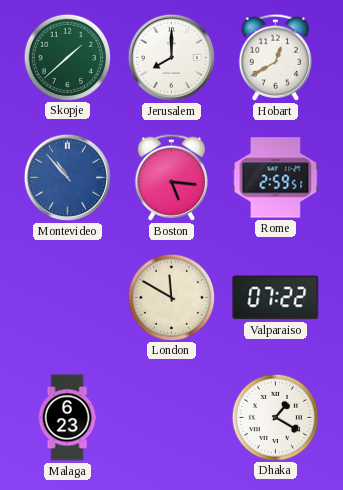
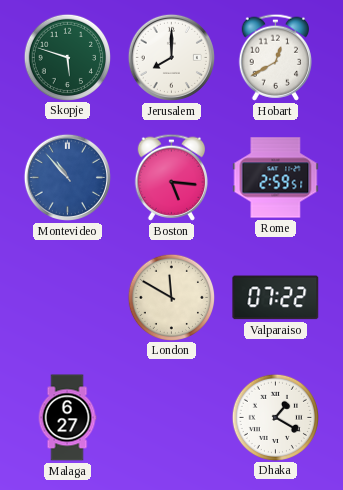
Skopje: 1:38 -> 5:48
Malaga: 6:23 -> 6:27
